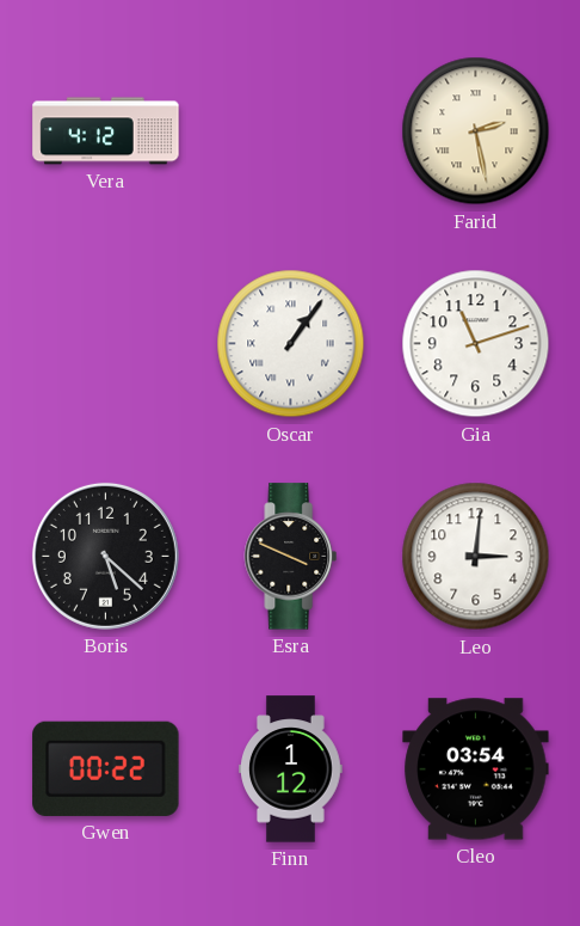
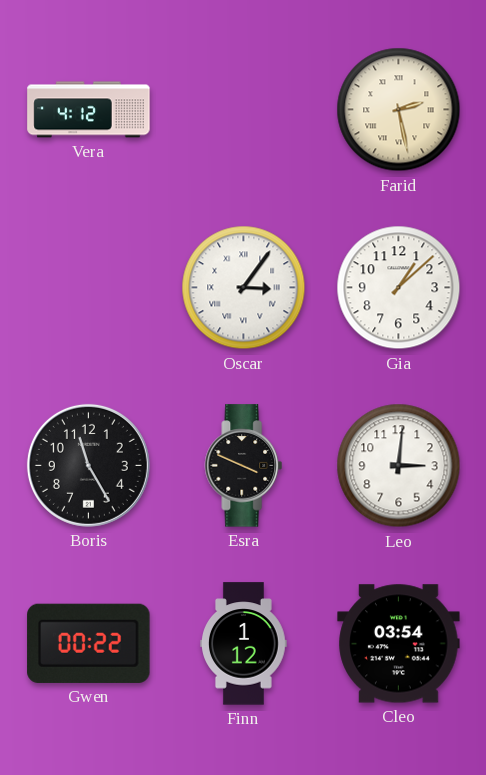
Oscar: 1:06 -> 3:06
Gia: 11:12 -> 1:08
Boris: 5:22 -> 11:25
